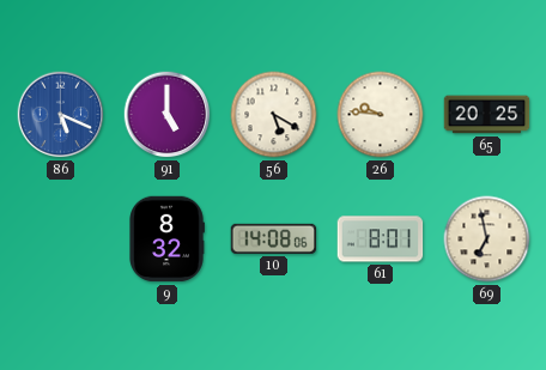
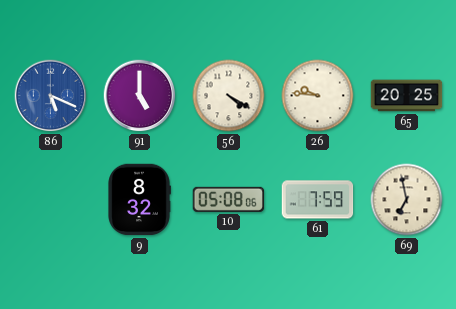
56: 5:20 -> 4:20
10: 14:08 -> 05:08
61: 8:01 -> 7:59
